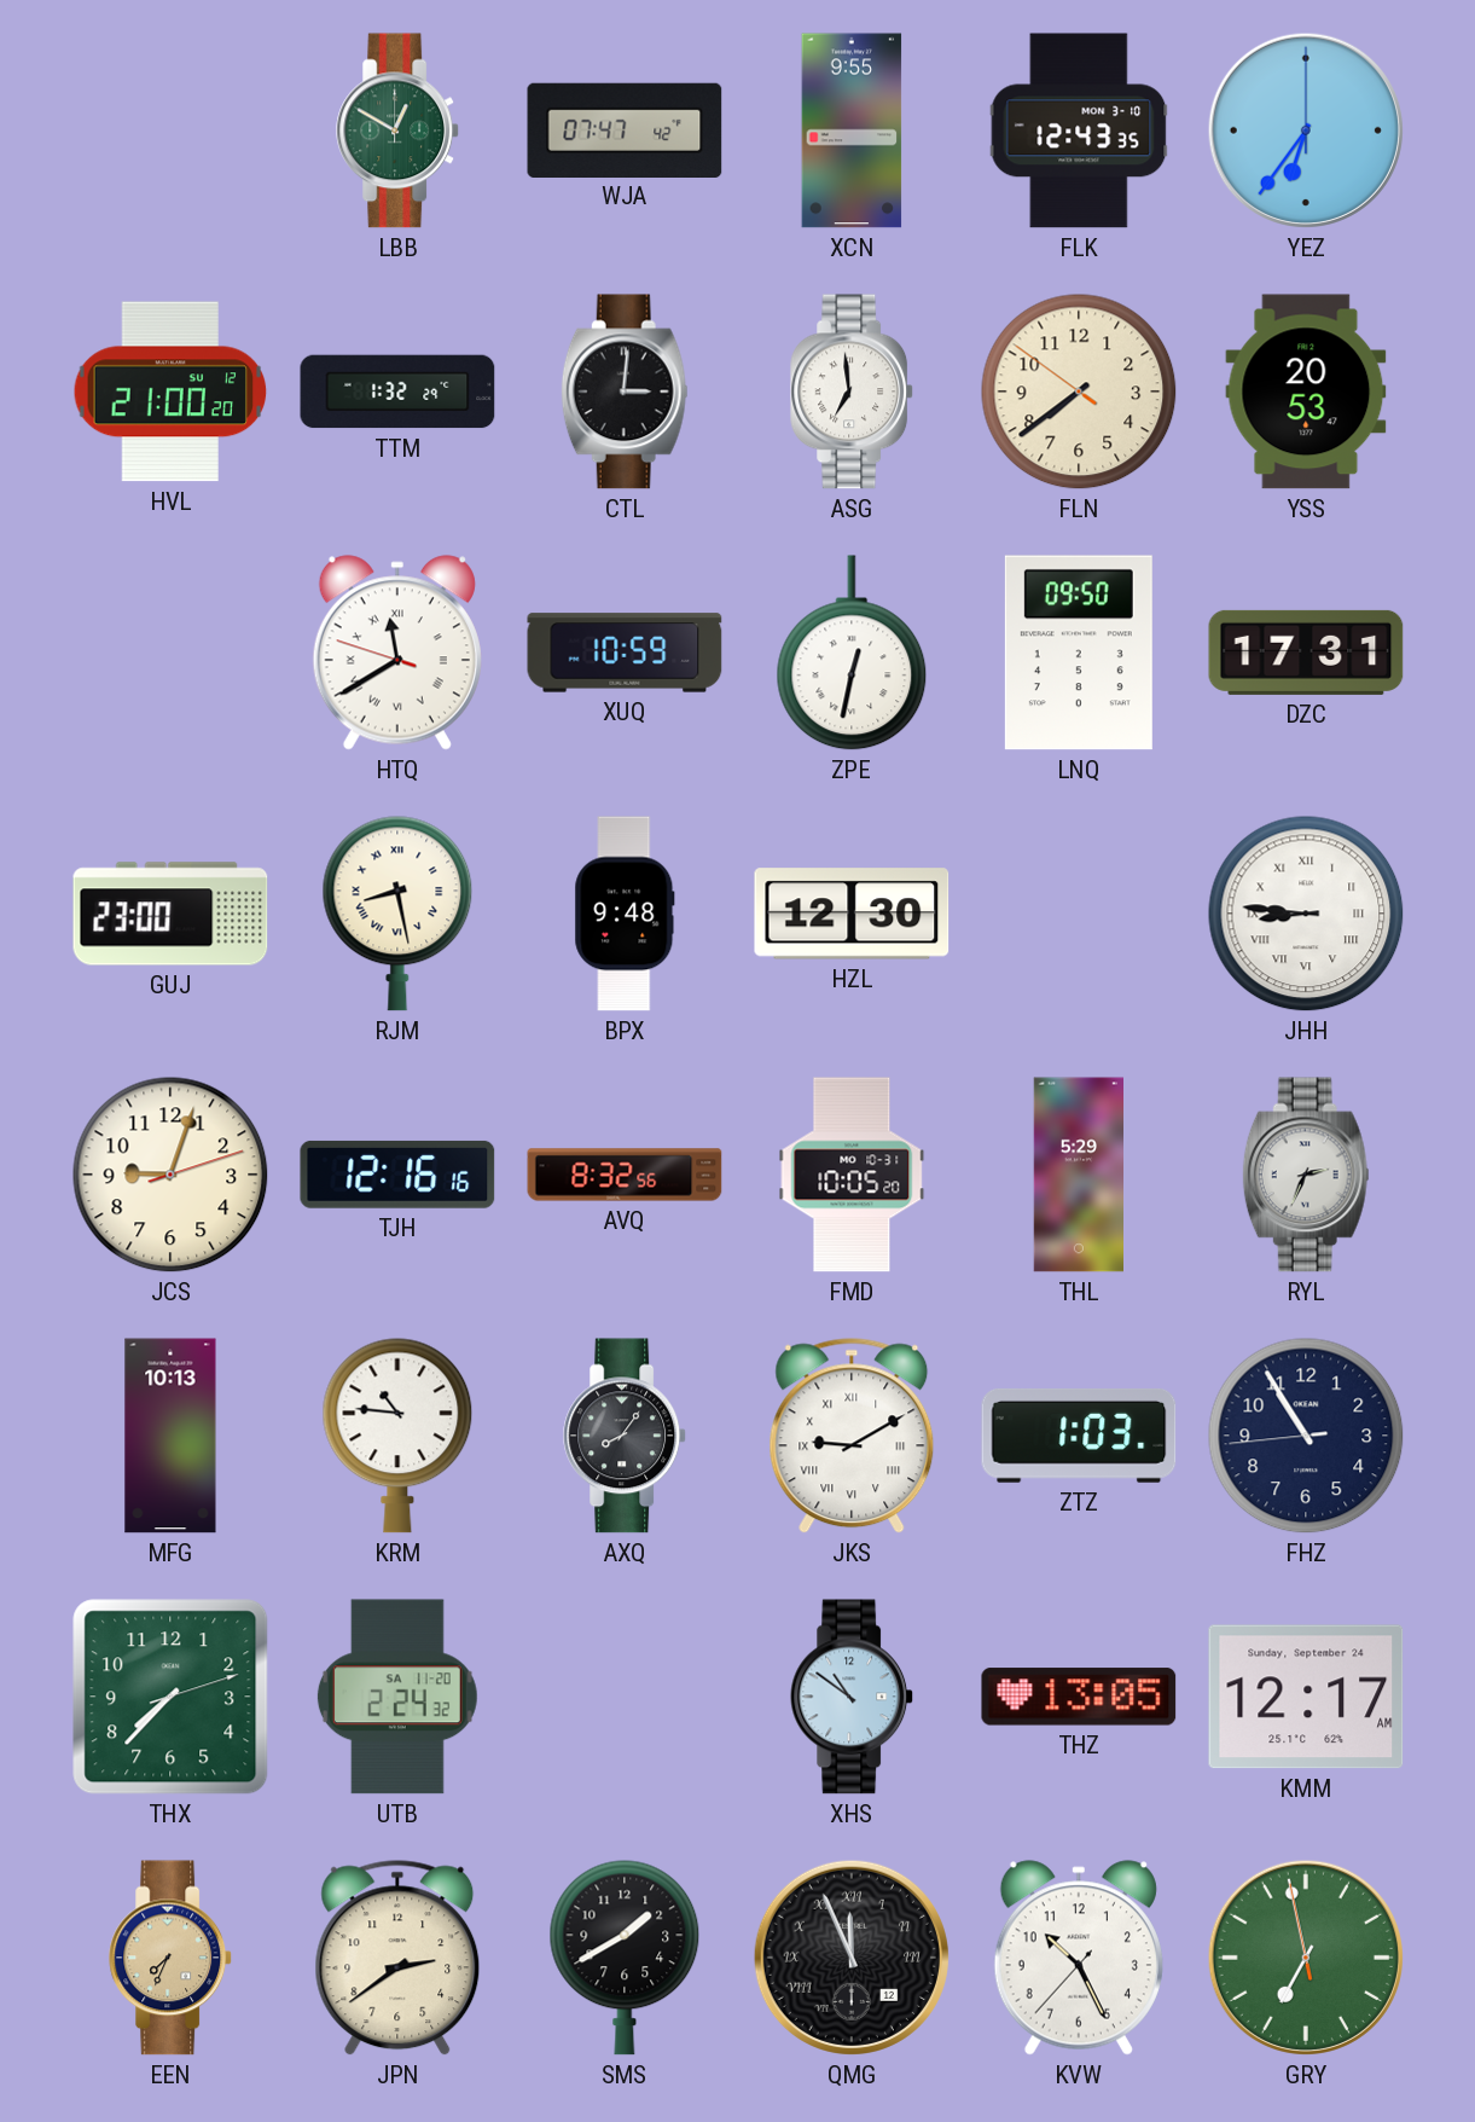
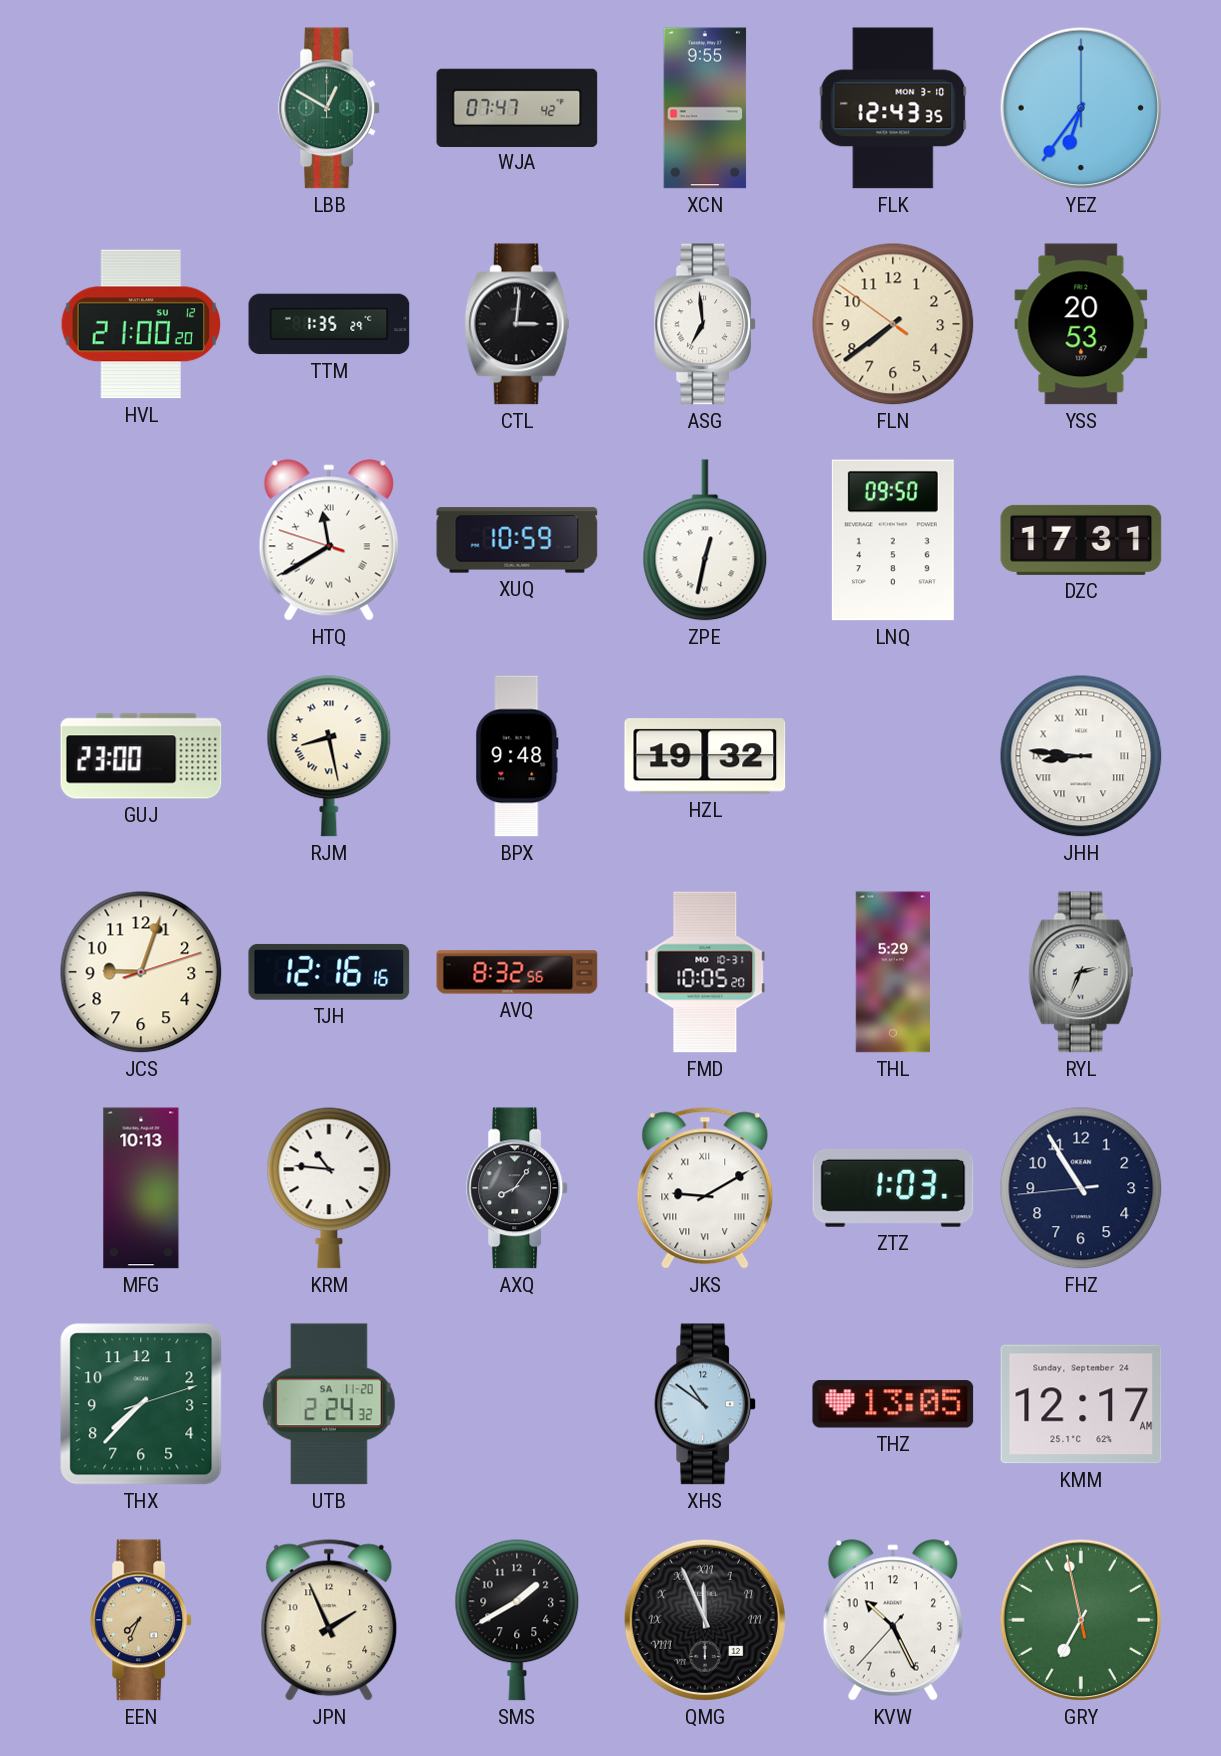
TTM: 1:32 -> 1:35
HZL: 12:30 -> 19:32
JPN: 2:39 -> 1:56
